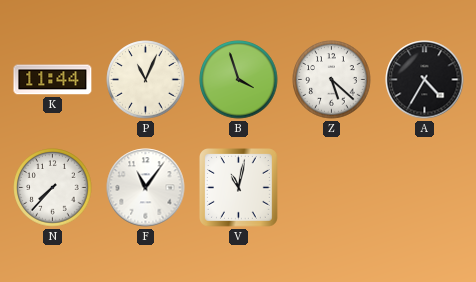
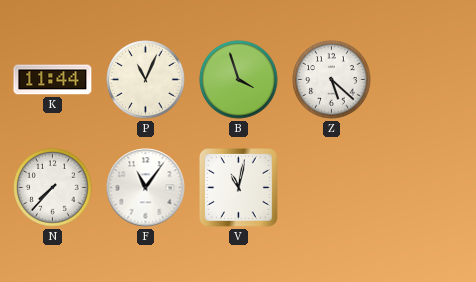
A: 4:35 -> none
